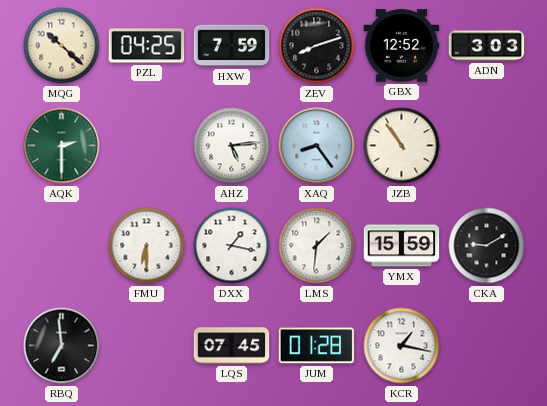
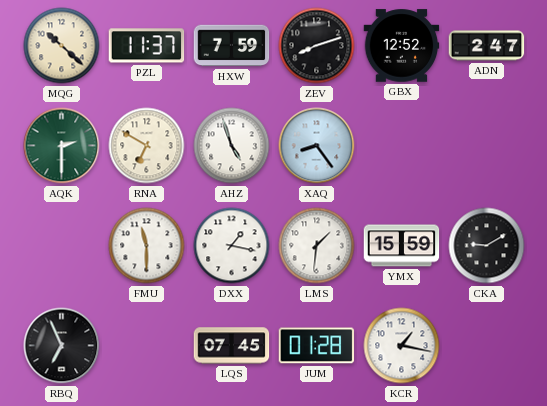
PZL: 04:25 -> 11:37
ADN: 3:03 -> 2:47
RNA: none -> 6:50
AHZ: 5:14 -> 4:57
JZB: 10:54 -> none
FMU: 6:30 -> 11:30
RBQ: 6:59 -> 6:56
